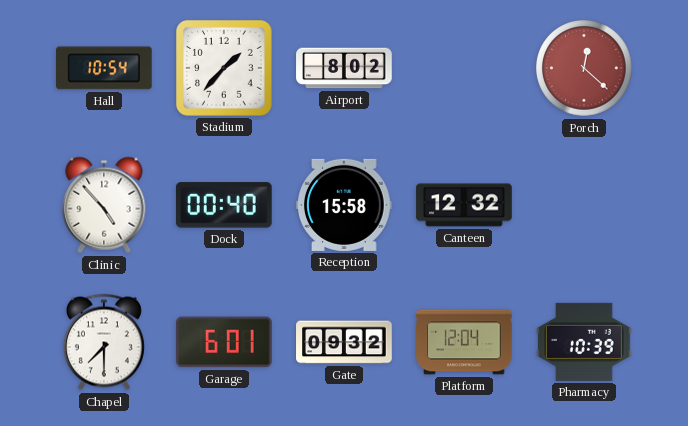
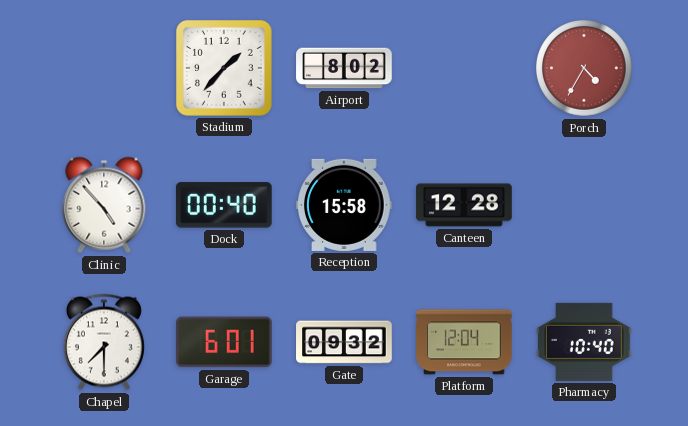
Hall: 10:54 -> none
Porch: 12:22 -> 4:35
Canteen: 12:32 -> 12:28
Pharmacy: 10:39 -> 10:40
